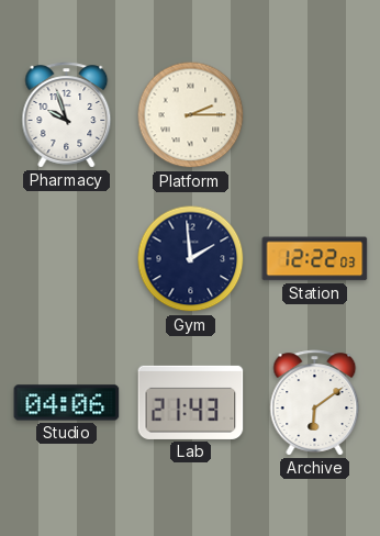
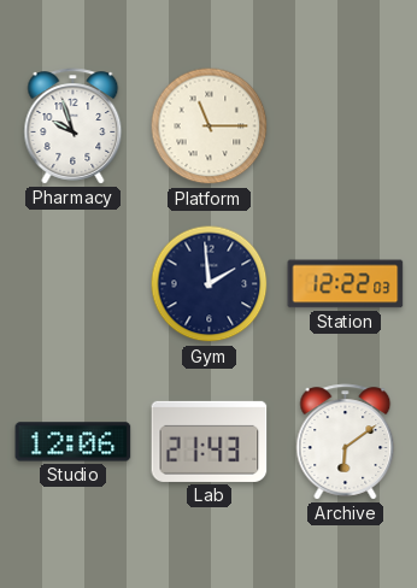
Platform: 2:15 -> 11:15
Studio: 04:06 -> 12:06
